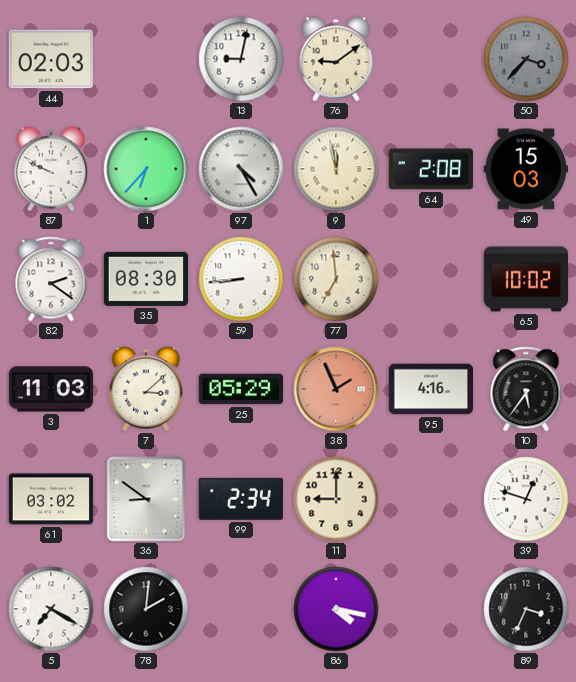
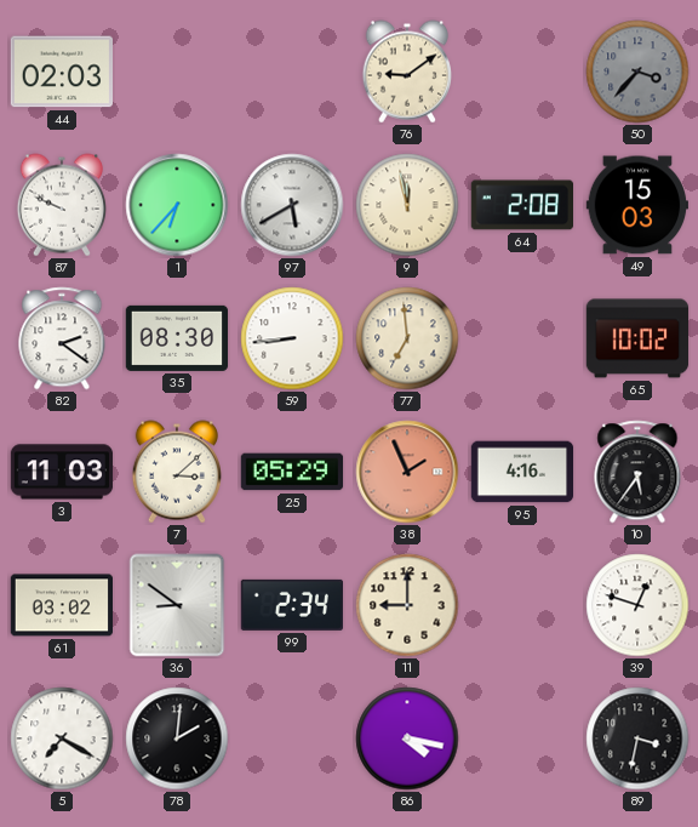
13: 9:02 -> none
97: 4:25 -> 5:40
89: 3:34 -> 3:32
